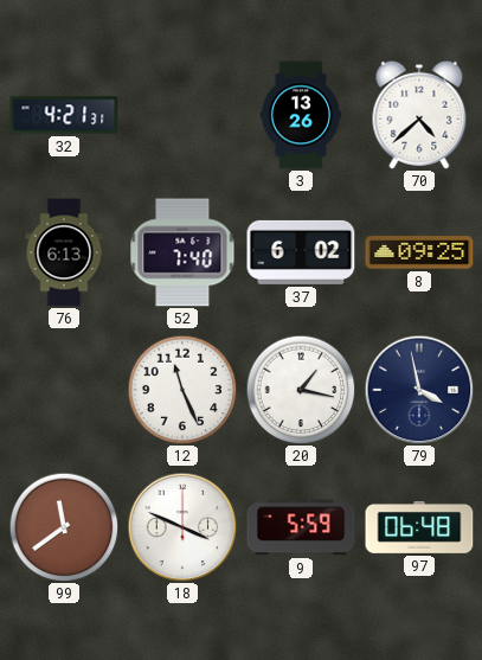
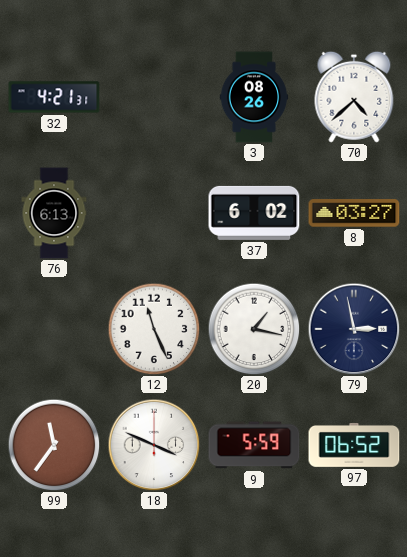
3: 13:26 -> 08:26
52: 7:40 -> none
8: 09:25 -> 03:27
79: 3:58 -> 2:58
99: 11:39 -> 11:36
97: 06:48 -> 06:52
